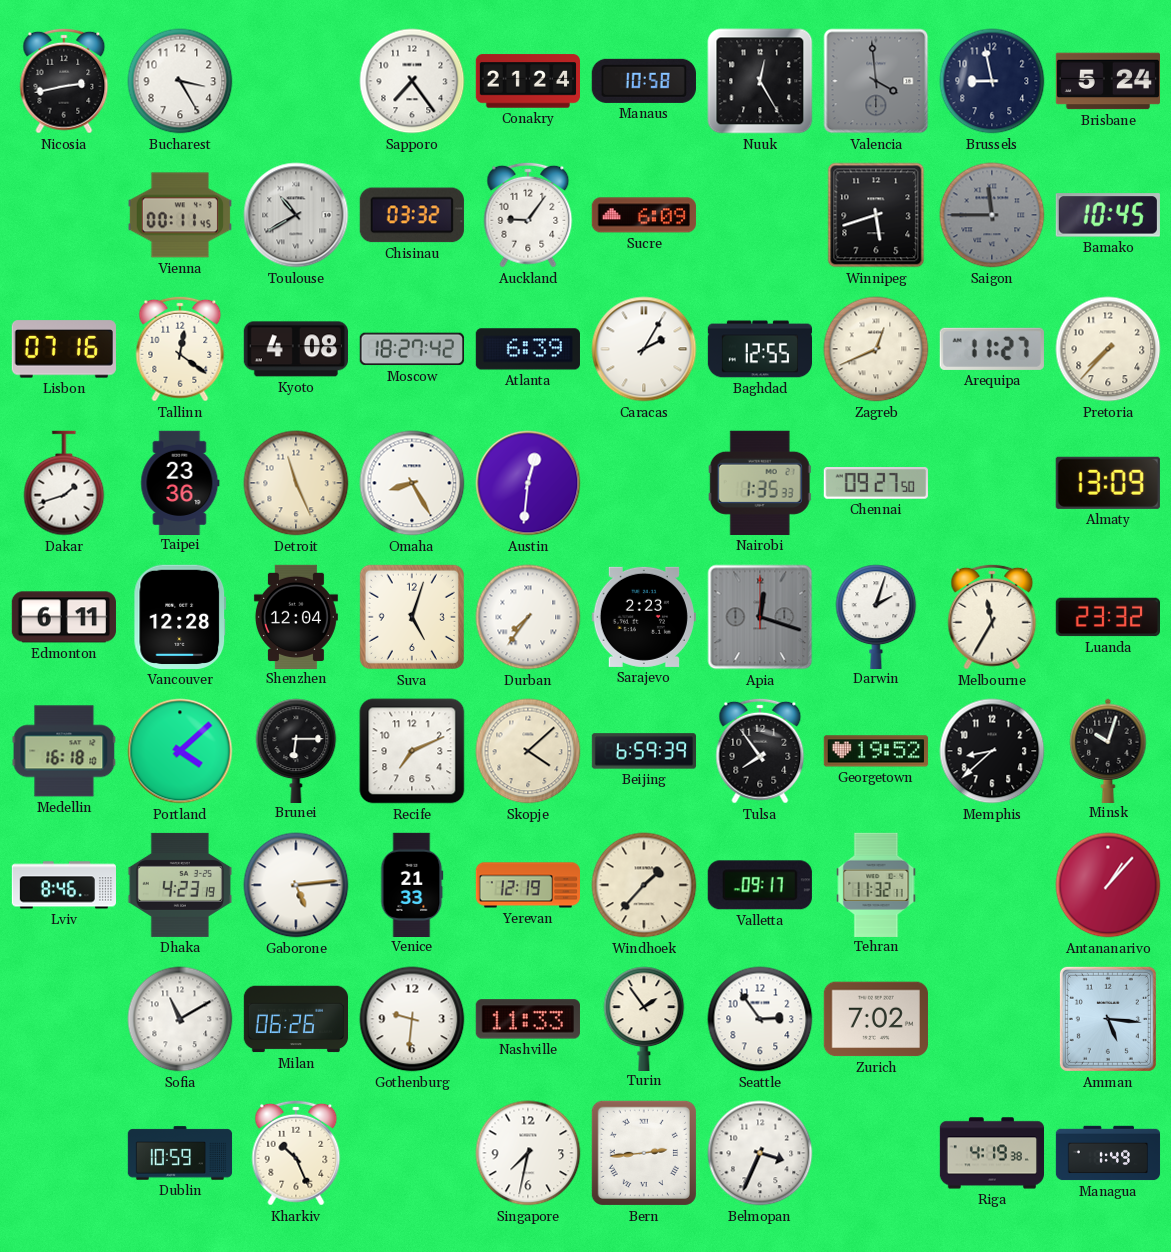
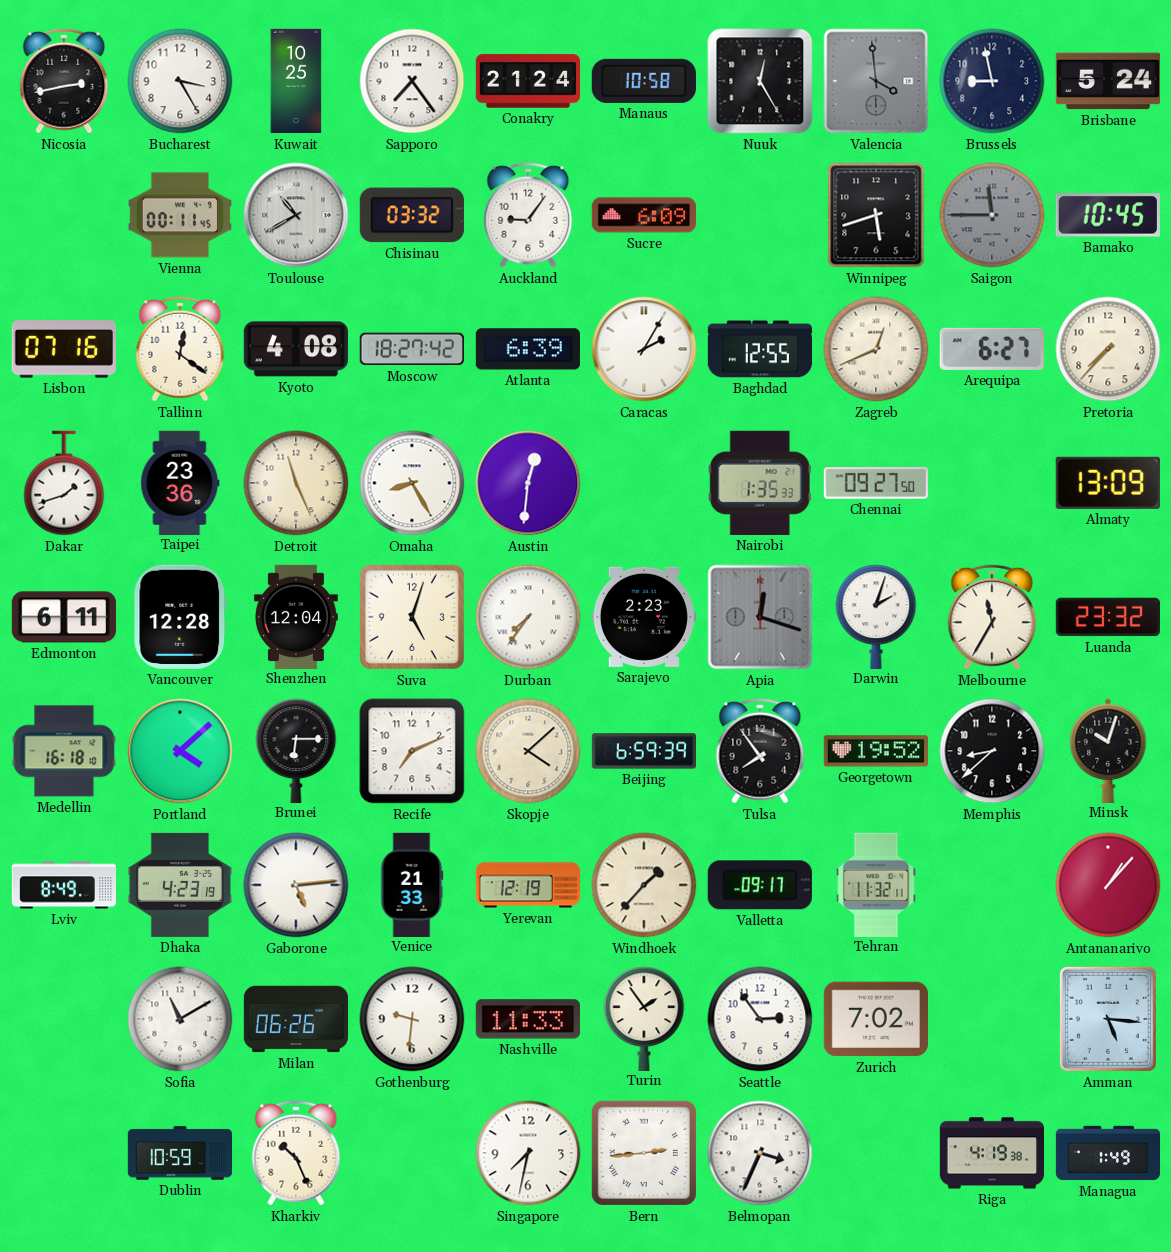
Kuwait: none -> 10:25
Arequipa: 11:27 -> 6:27
Lviv: 8:46 -> 8:49
